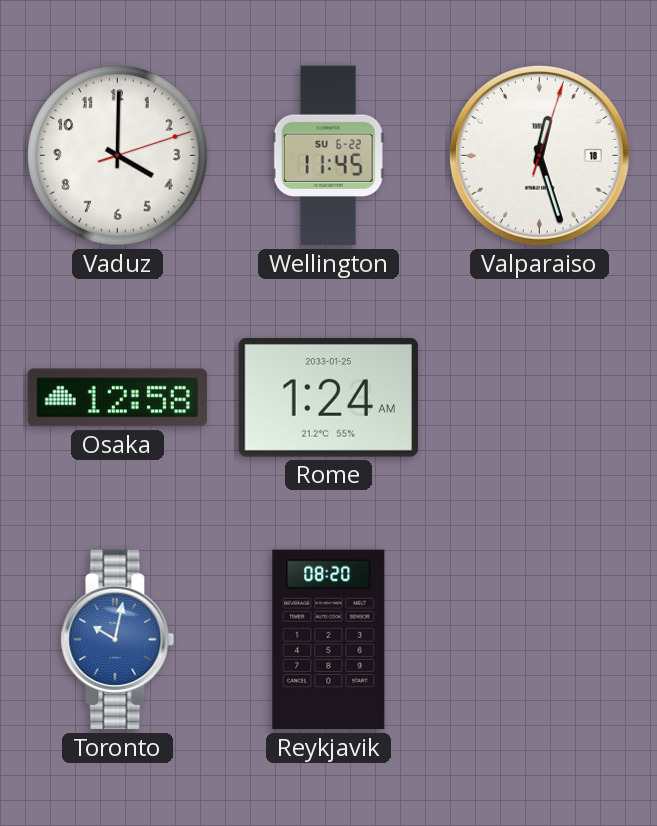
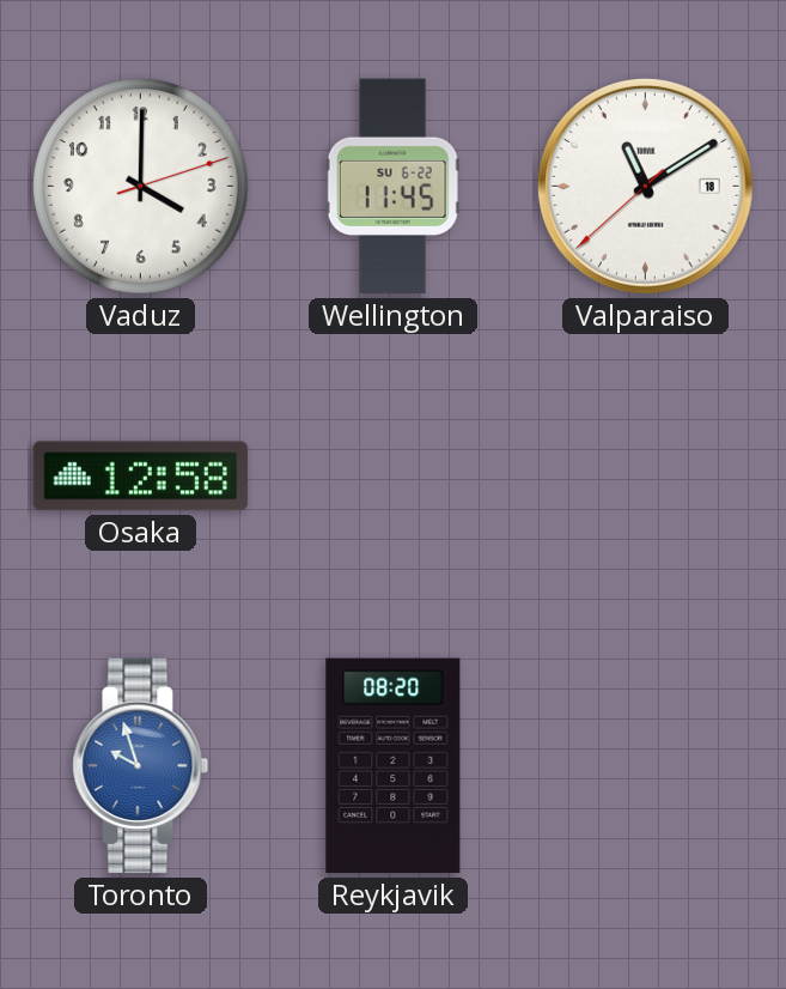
Valparaiso: 12:27 -> 11:09
Rome: 1:24 -> none
Toronto: 10:02 -> 9:57
